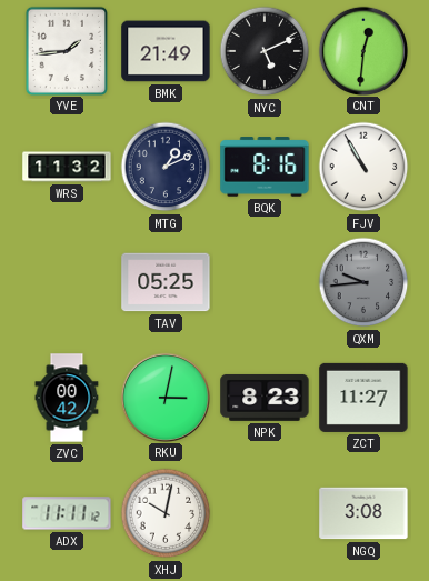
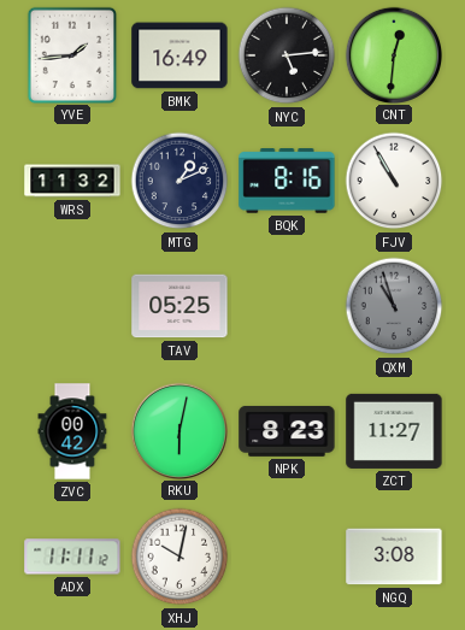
BMK: 21:49 -> 16:49
NYC: 5:11 -> 5:14
QXM: 9:44 -> 10:57
RKU: 3:02 -> 6:02
